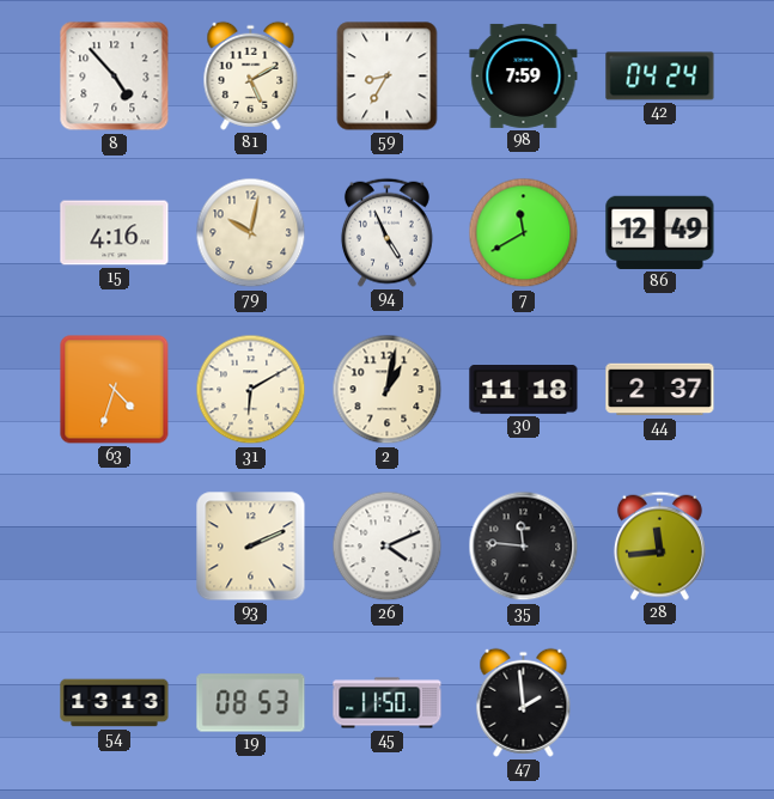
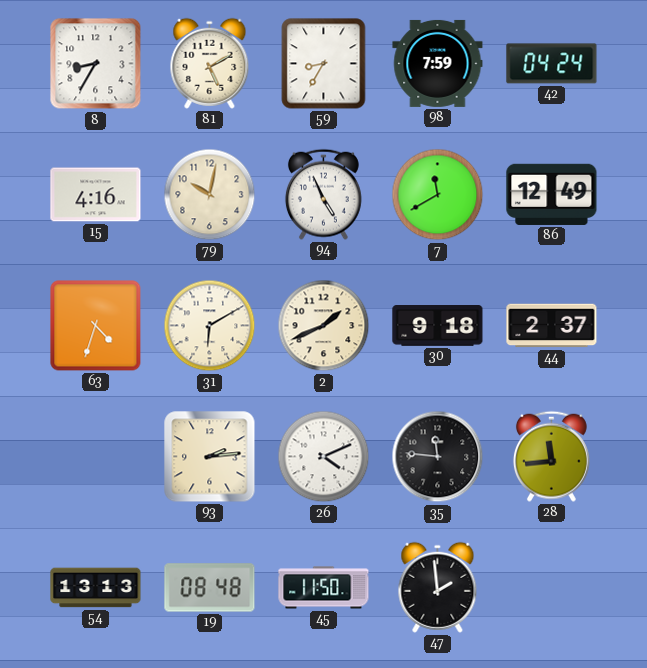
8: 4:53 -> 8:35
2: 1:02 -> 1:41
30: 11:18 -> 9:18
93: 2:11 -> 2:14
19: 08:53 -> 08:48
